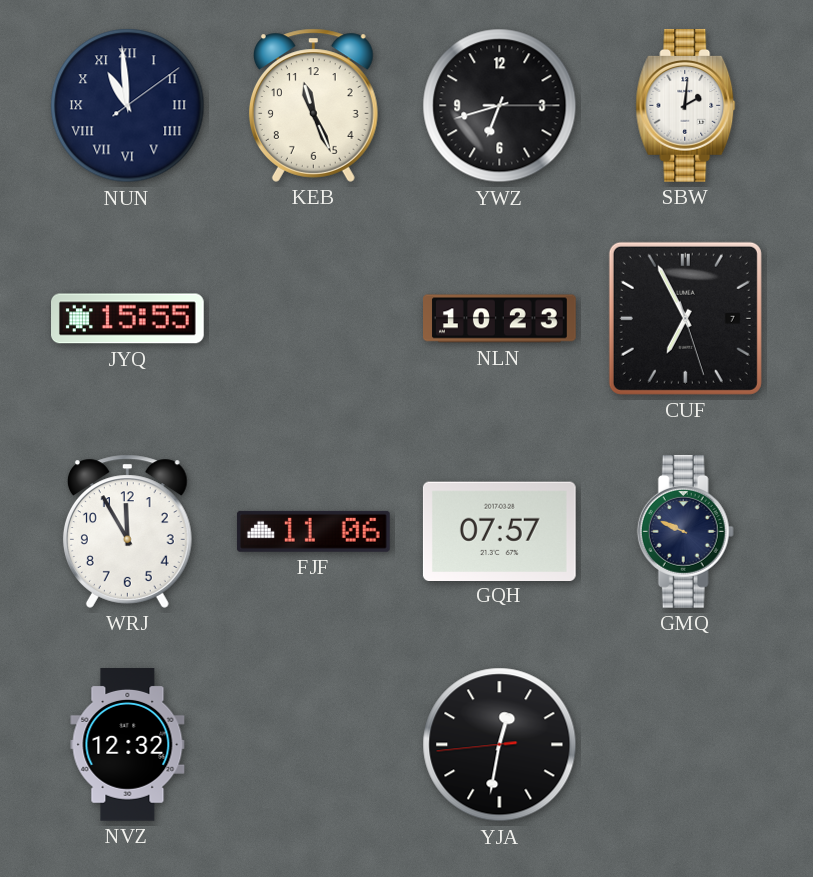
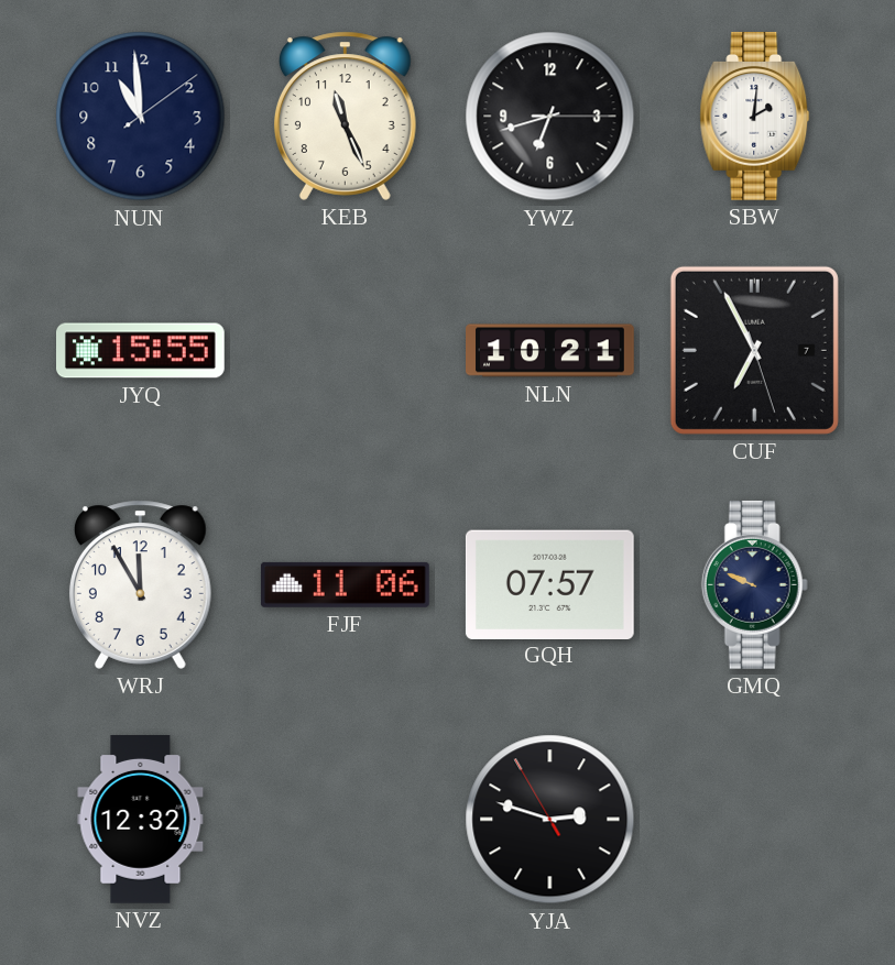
NUN numerals: Roman -> Arabic
NLN: 10:23 -> 10:21
YJA: 12:31 -> 2:47
